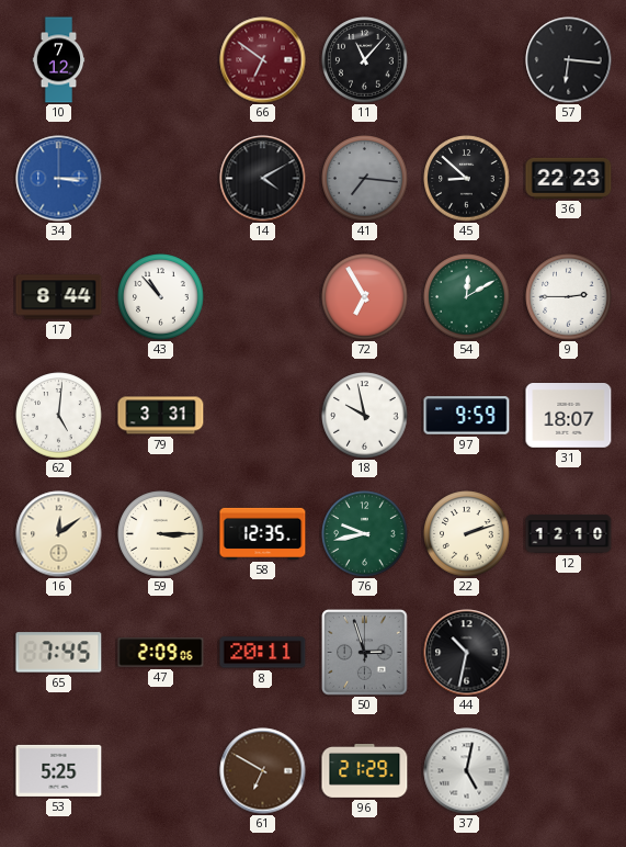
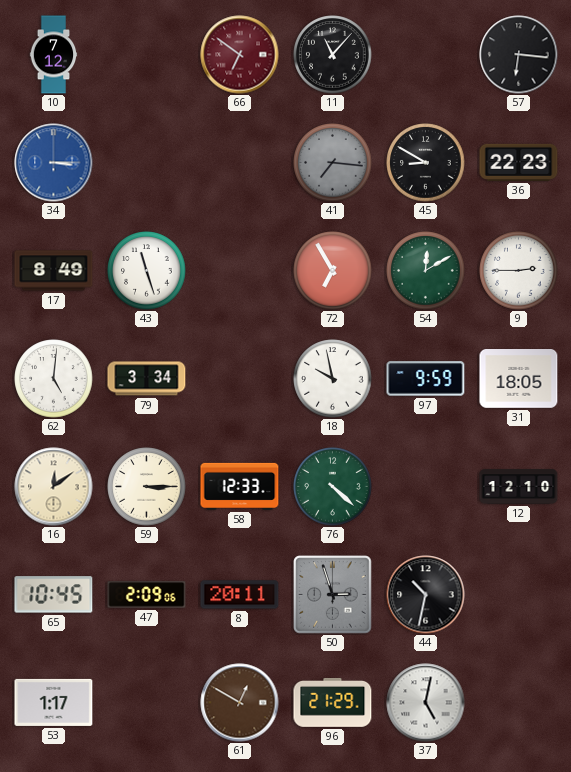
14: 4:10 -> none
45: 8:52 -> 8:50
17: 8:44 -> 8:49
43: 10:53 -> 11:27
79: 3:31 -> 3:34
31: 18:07 -> 18:05
58: 12:35 -> 12:33
76: 9:43 -> 4:22
22: 2:12 -> none
65: 7:45 -> 10:45
53: 5:25 -> 1:17
61: 6:50 -> 12:50
